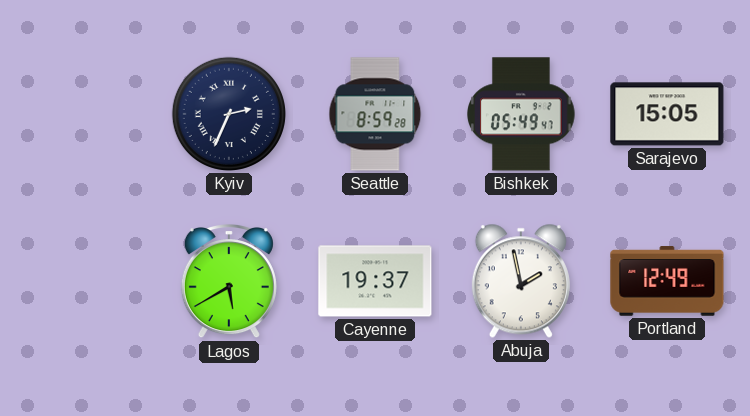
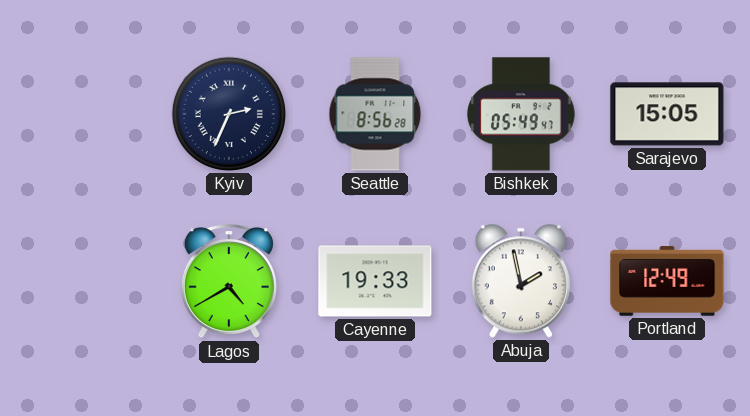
Seattle: 8:59 -> 8:56
Lagos: 5:40 -> 4:40
Cayenne: 19:37 -> 19:33
